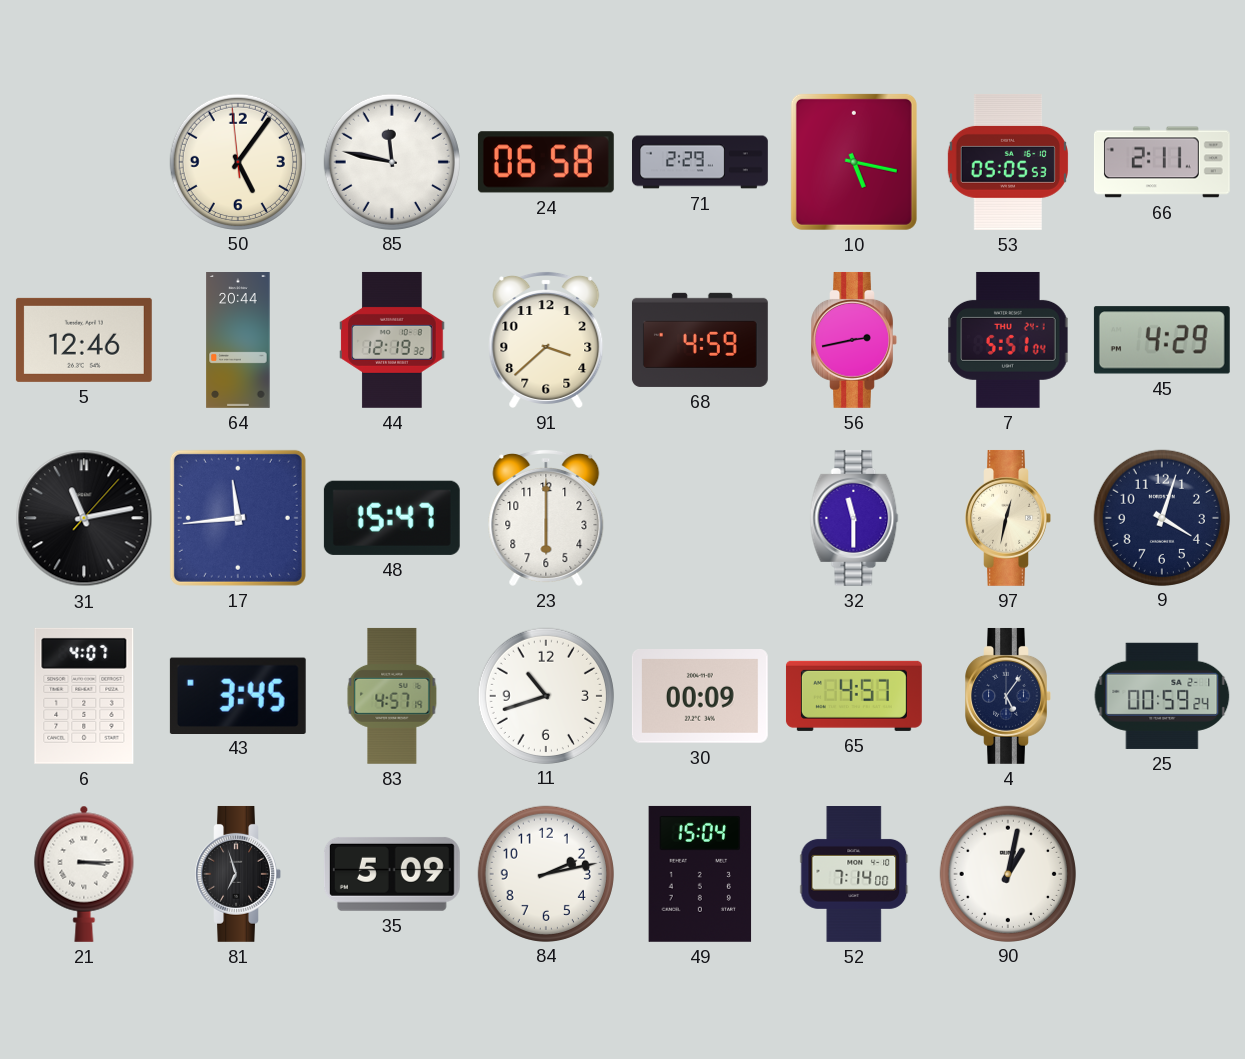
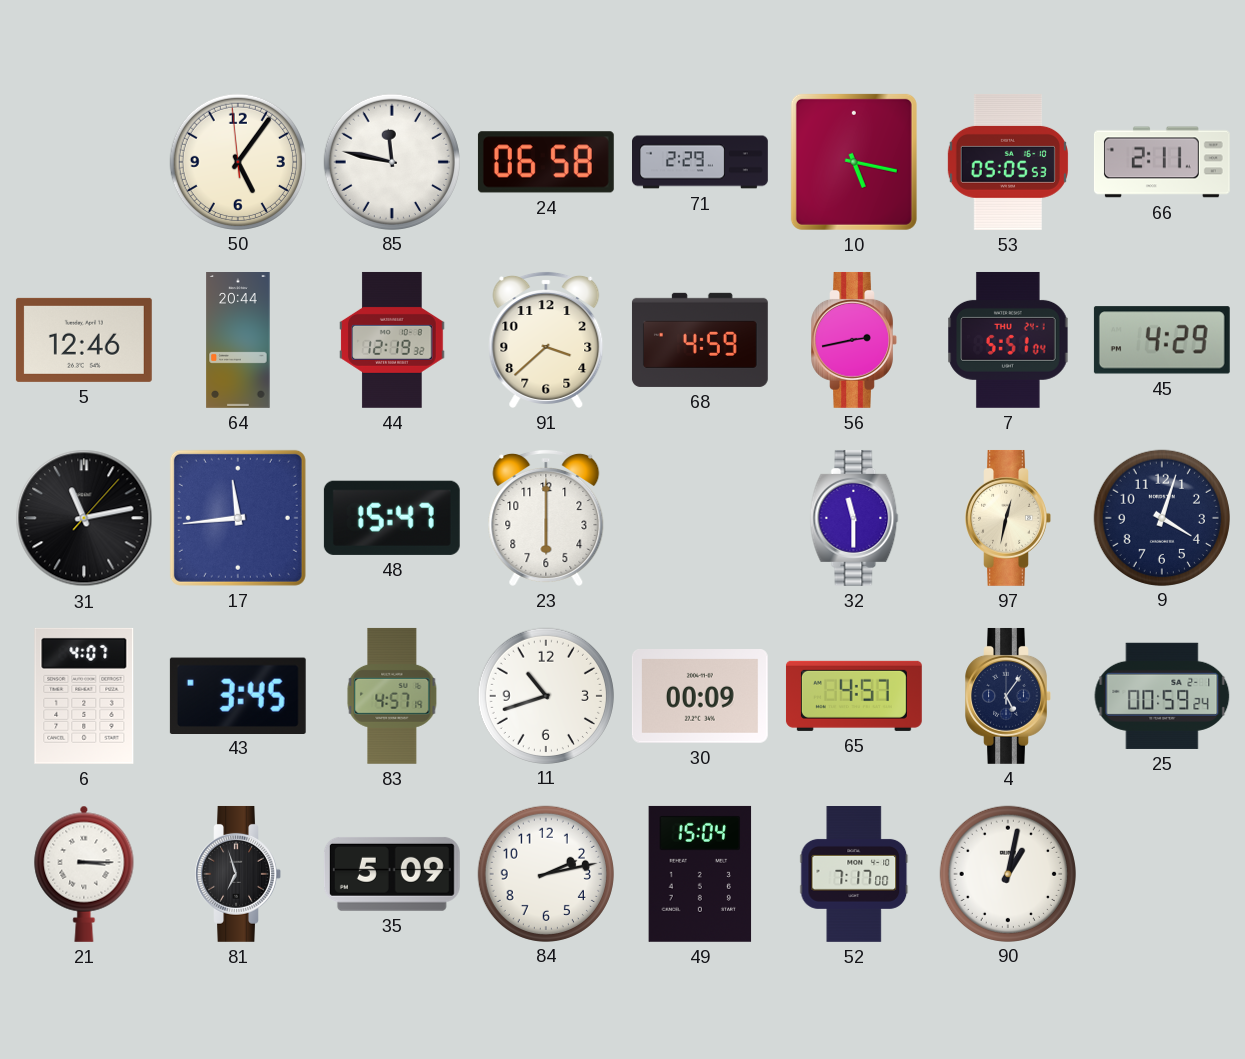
52: 7:14 -> 7:17
